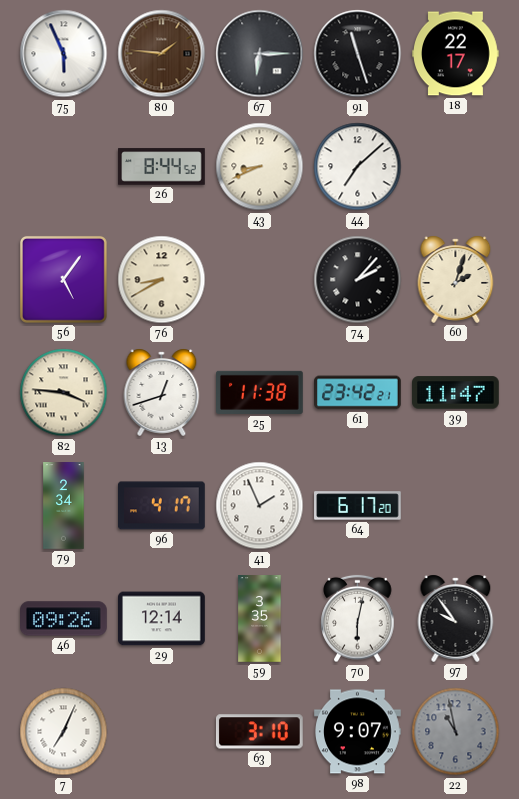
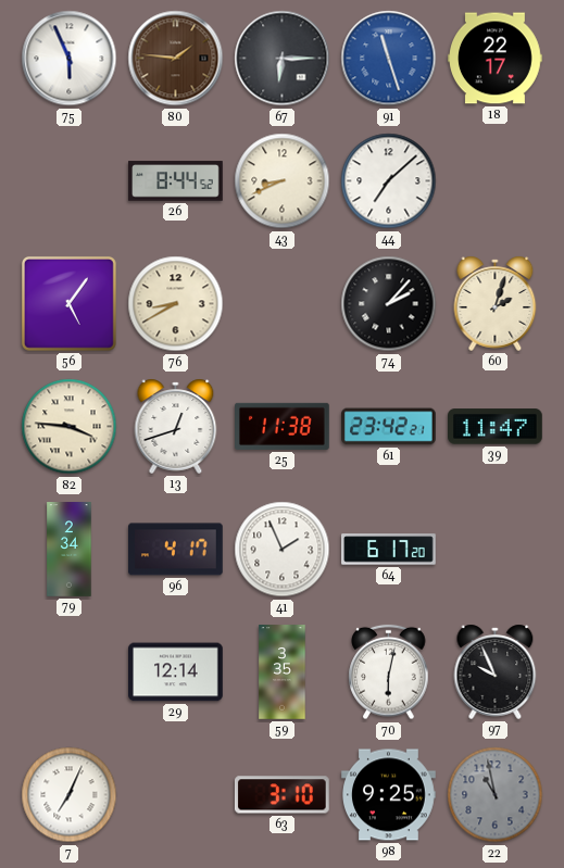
91 dial: black -> blue
46: 09:26 -> none
97: 9:54 -> 9:56
98: 9:07 -> 9:25
